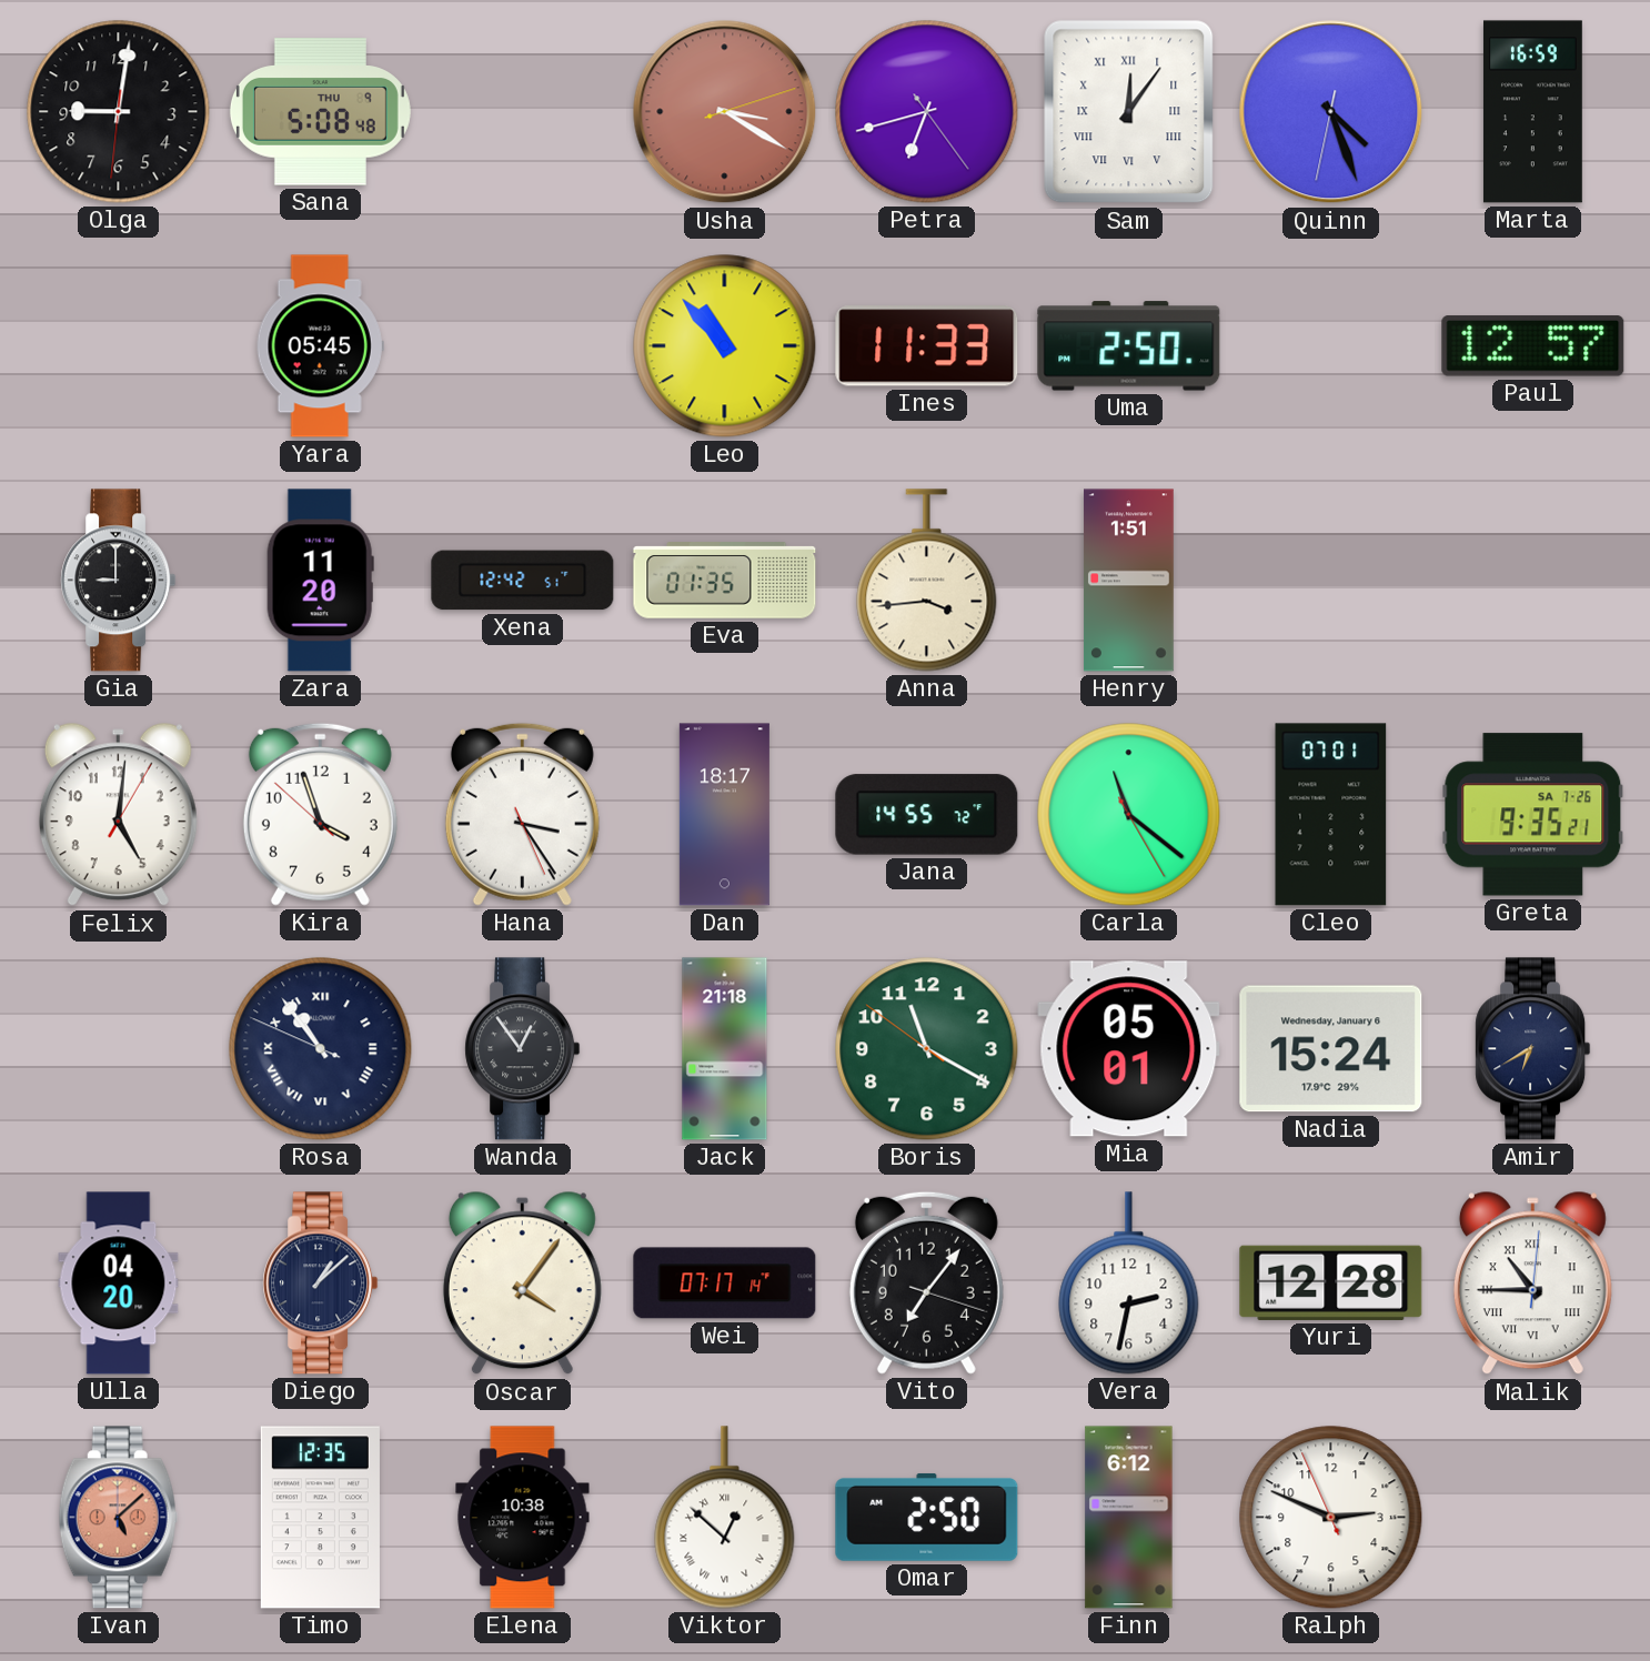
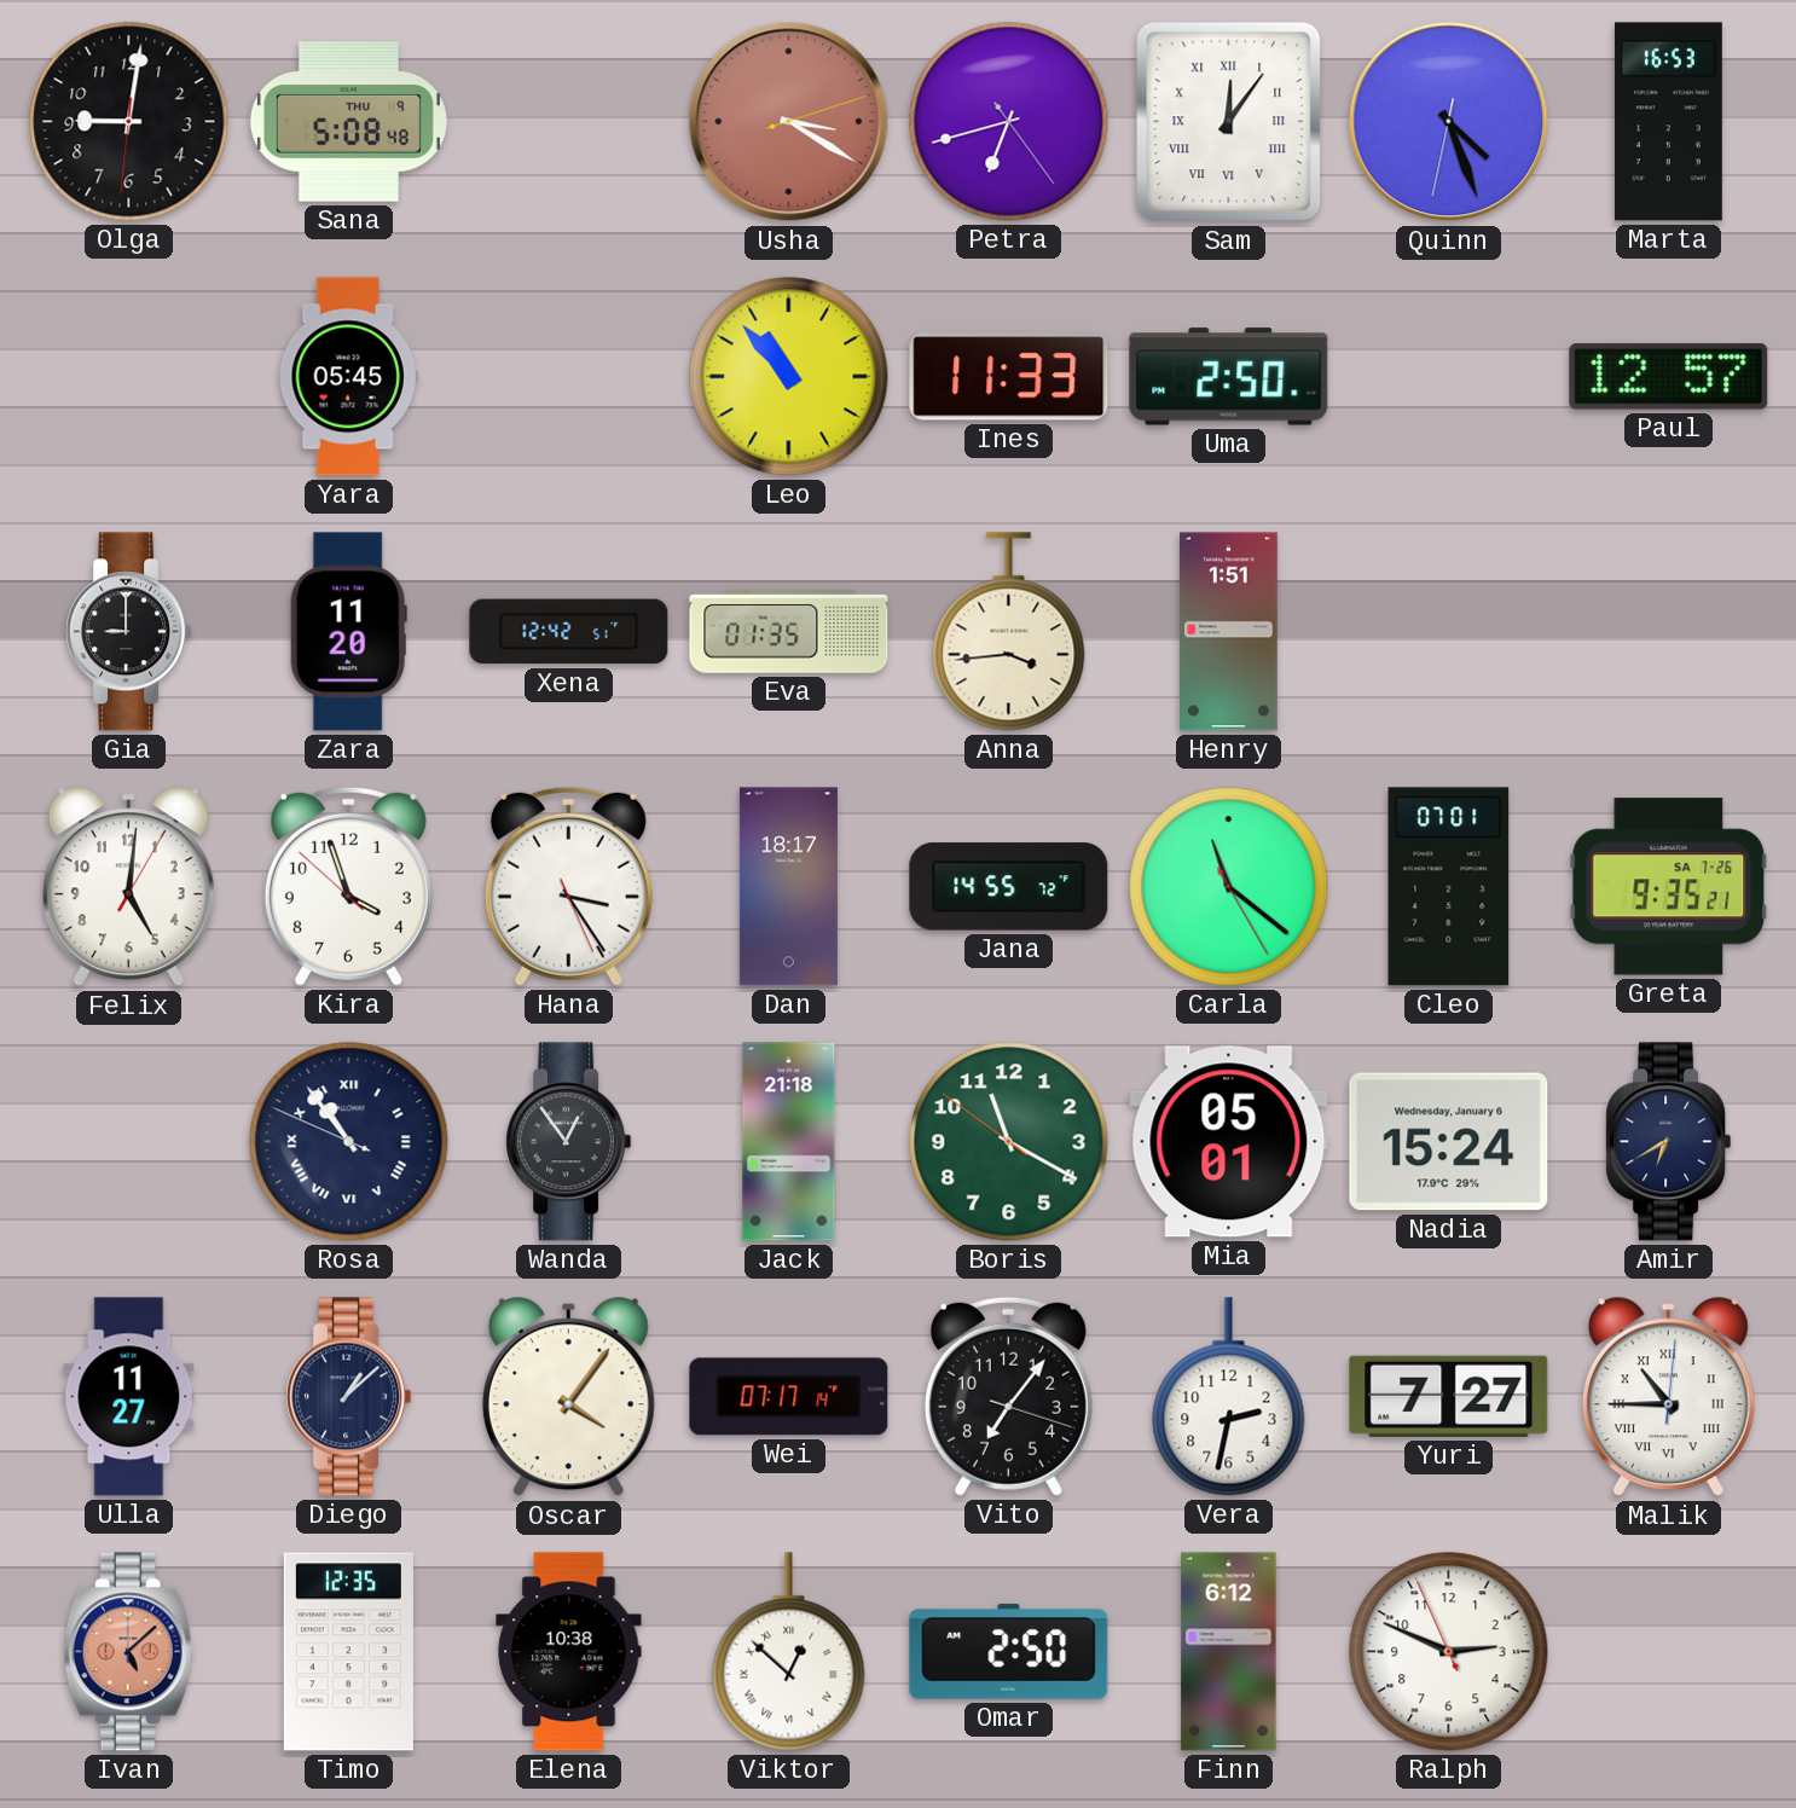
Marta: 16:59 -> 16:53
Ulla: 04:20 -> 11:27
Yuri: 12:28 -> 7:27
